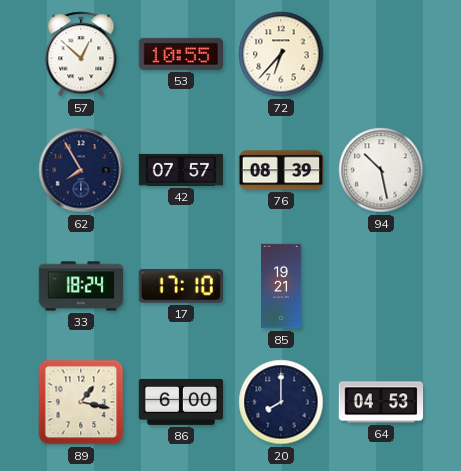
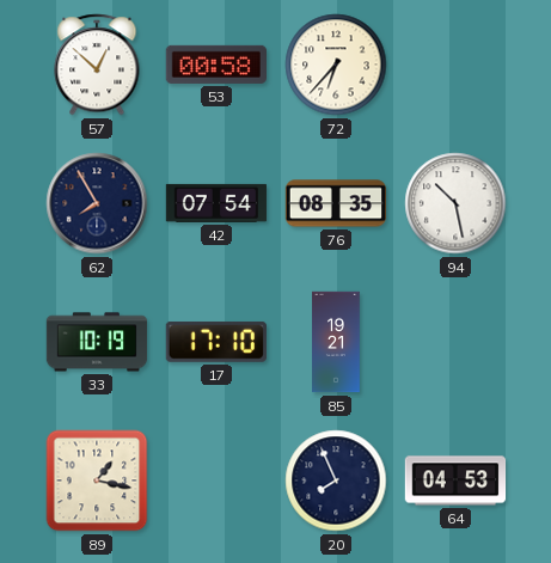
53: 10:55 -> 00:58
42: 07:57 -> 07:54
76: 08:39 -> 08:35
33: 18:24 -> 10:19
86: 6:00 -> none
20: 8:00 -> 7:56
